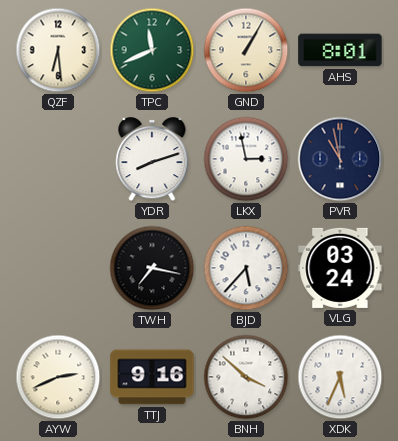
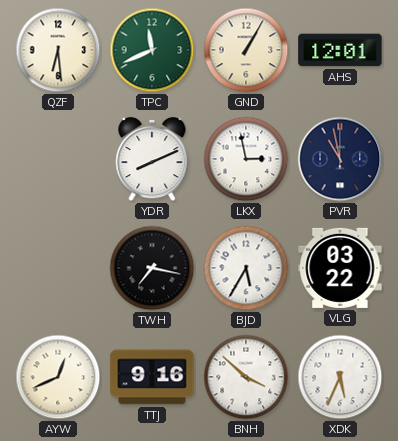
AHS: 8:01 -> 12:01
YDR: 8:12 -> 8:11
BJD: 5:37 -> 5:35
VLG: 03:24 -> 03:22
AYW: 2:41 -> 12:41
